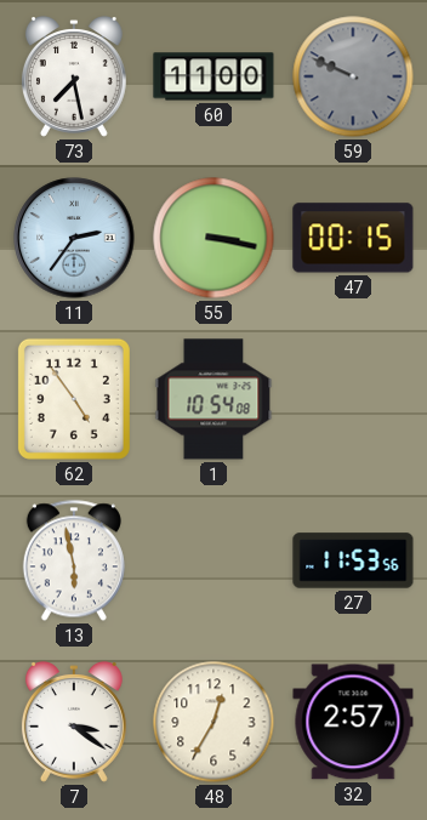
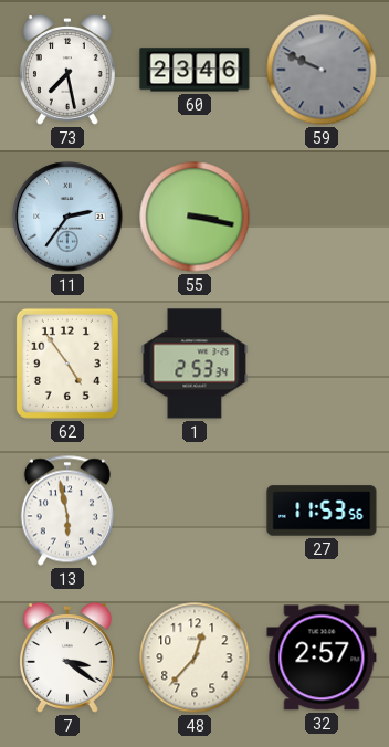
60: 11:00 -> 23:46
47: 00:15 -> none
1: 10:54 -> 2:53
48: 12:35 -> 12:37
